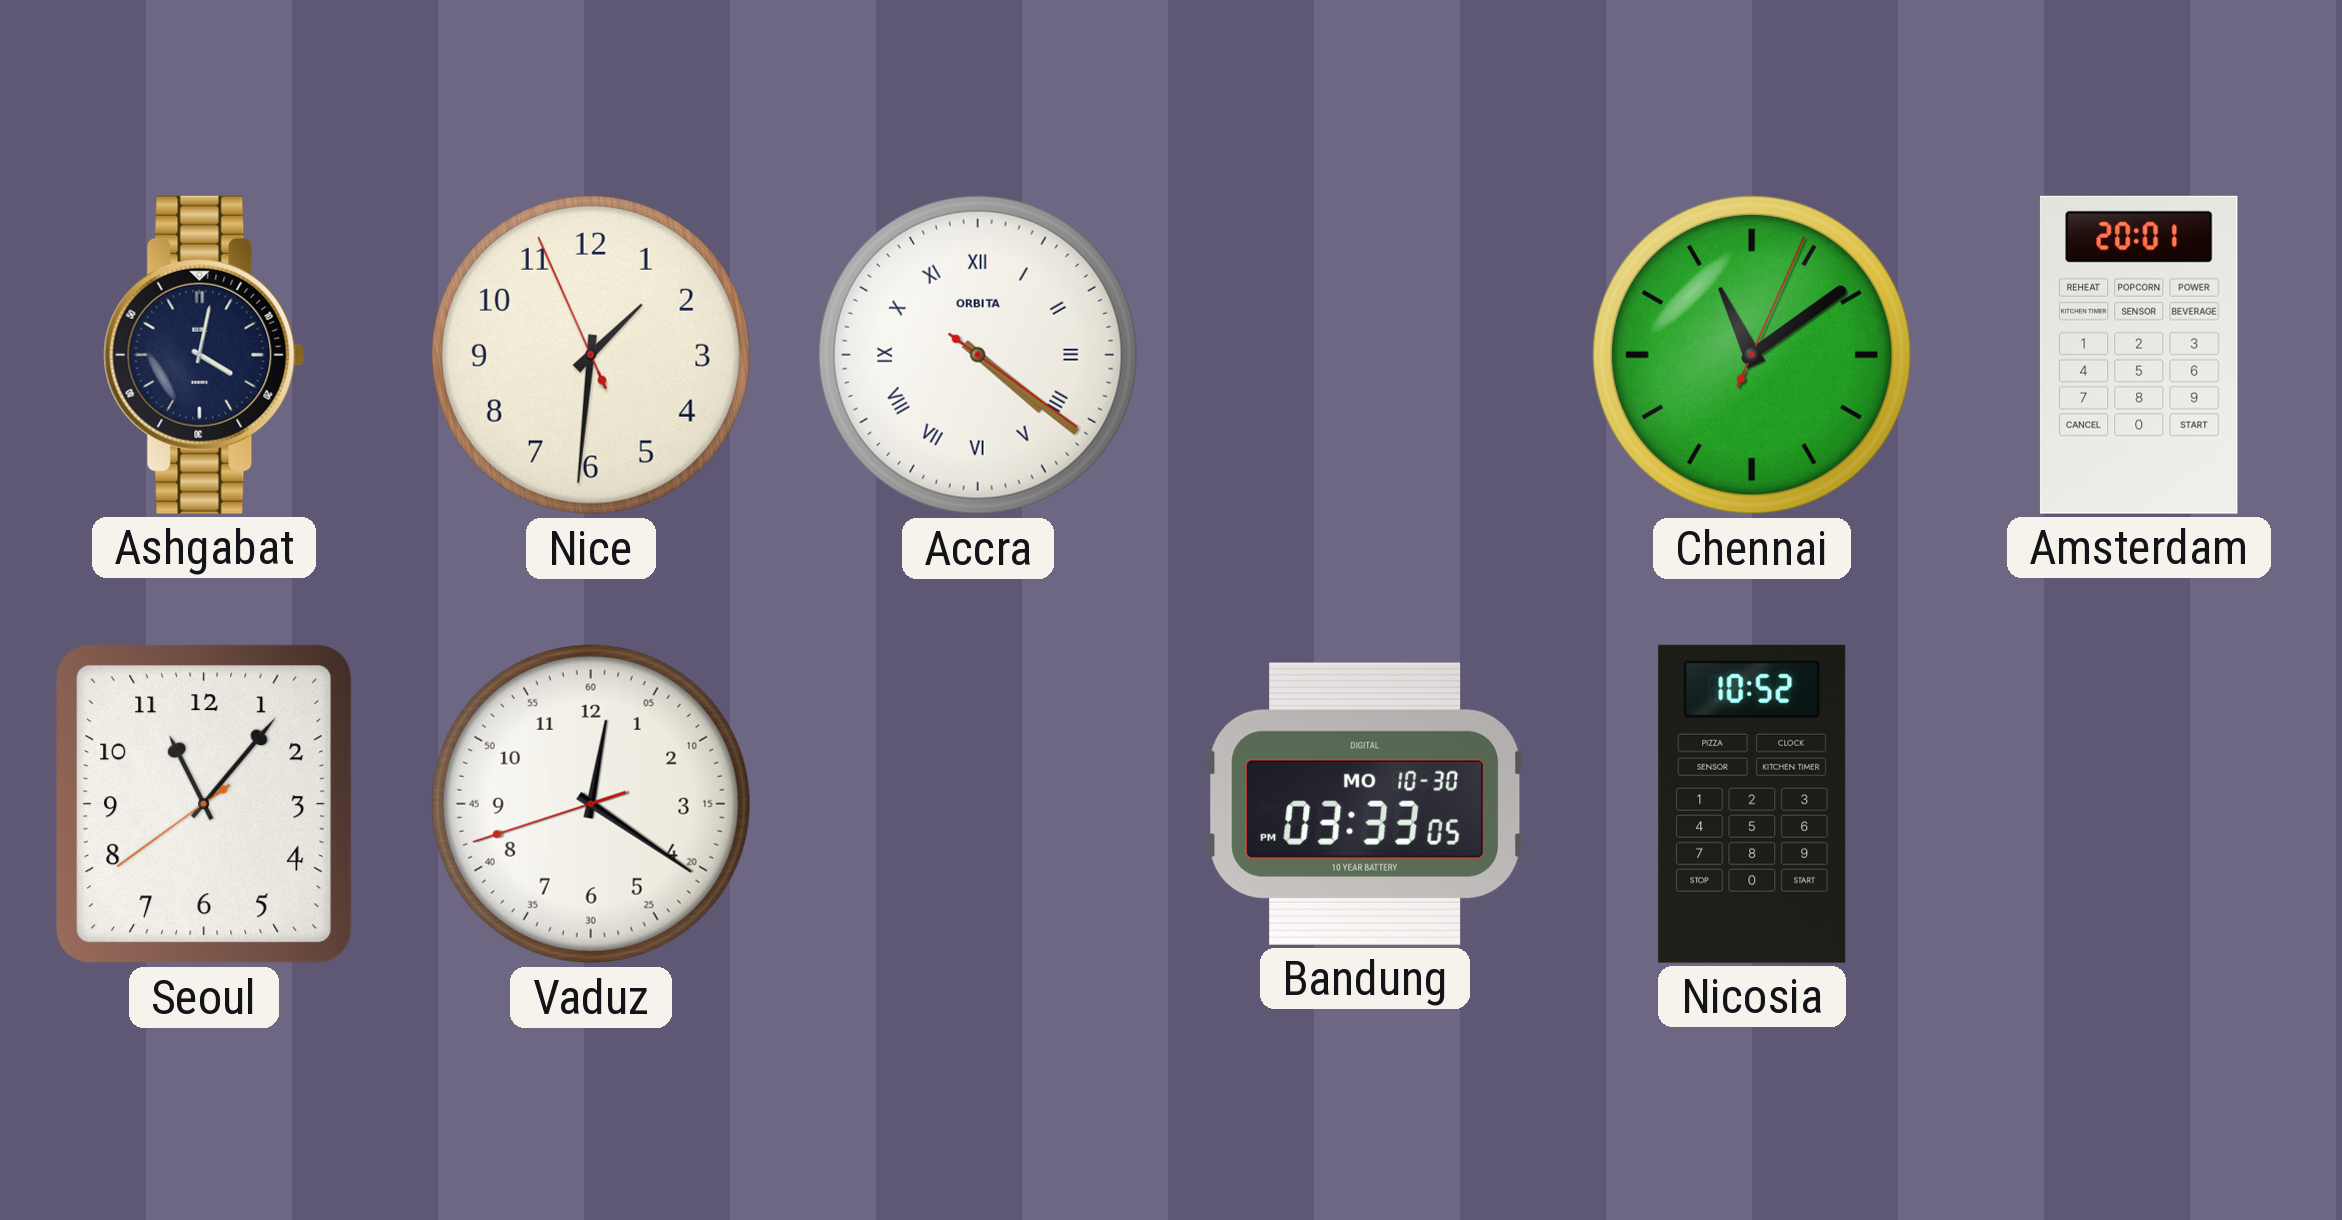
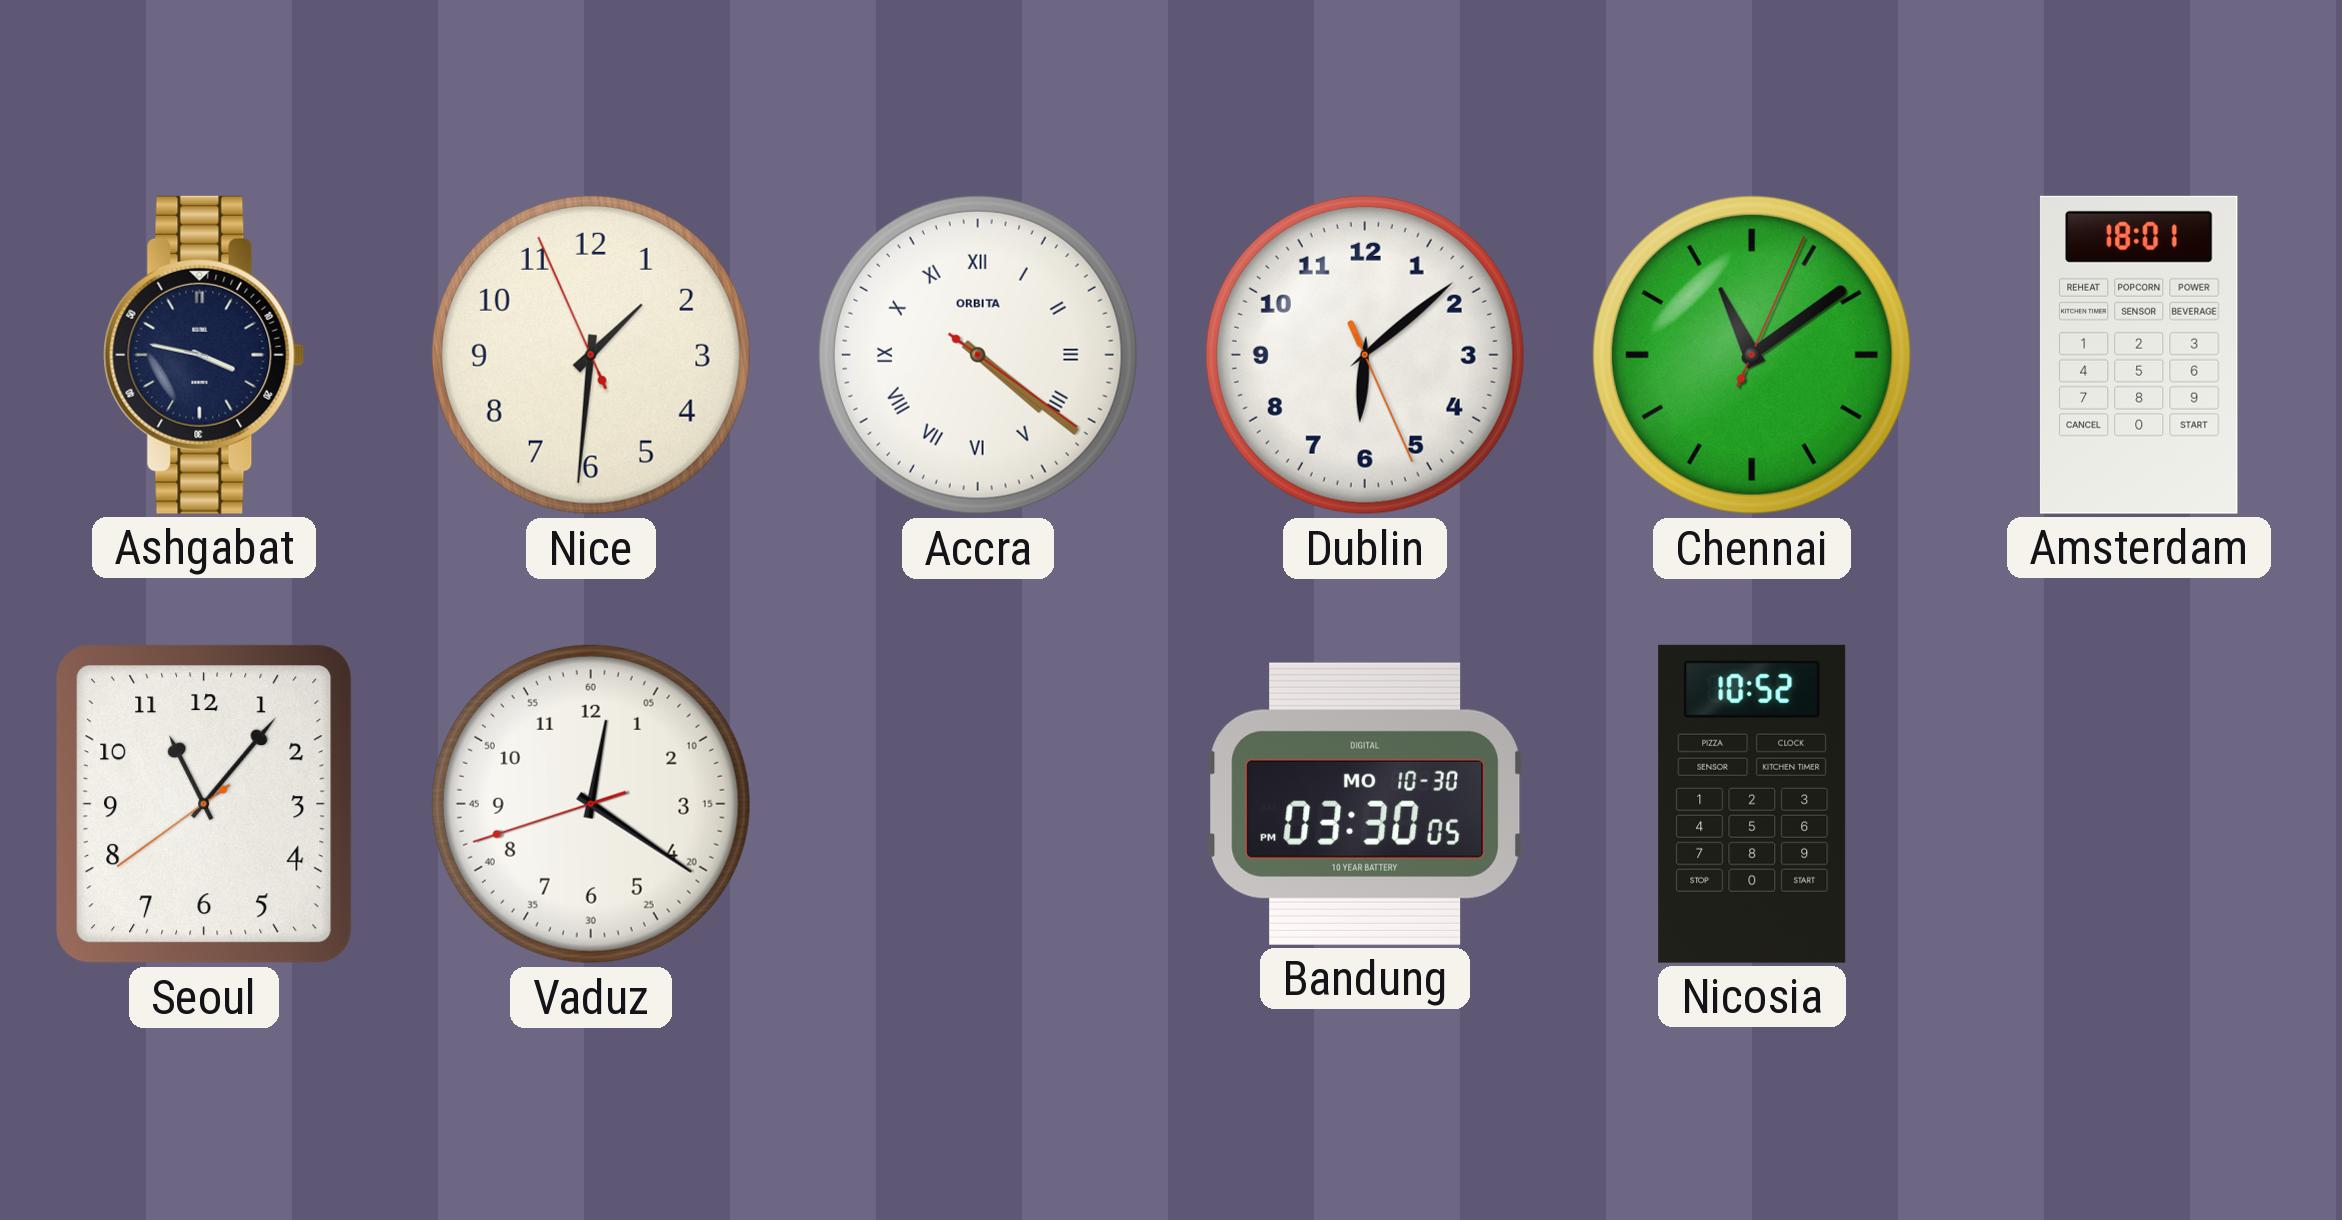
Ashgabat: 4:02 -> 3:47
Dublin: none -> 6:08
Amsterdam: 20:01 -> 18:01
Bandung: 03:33 -> 03:30
